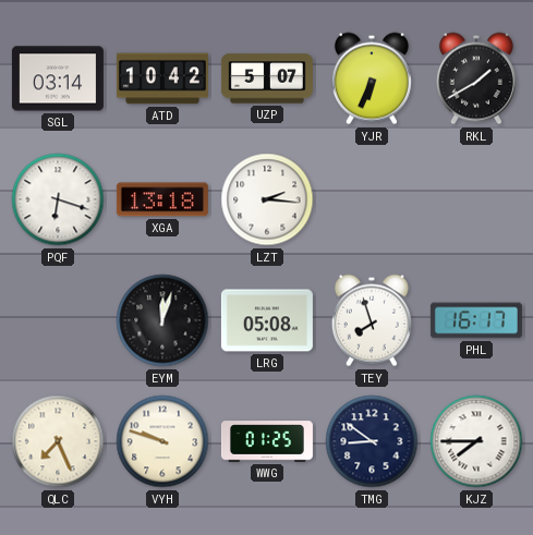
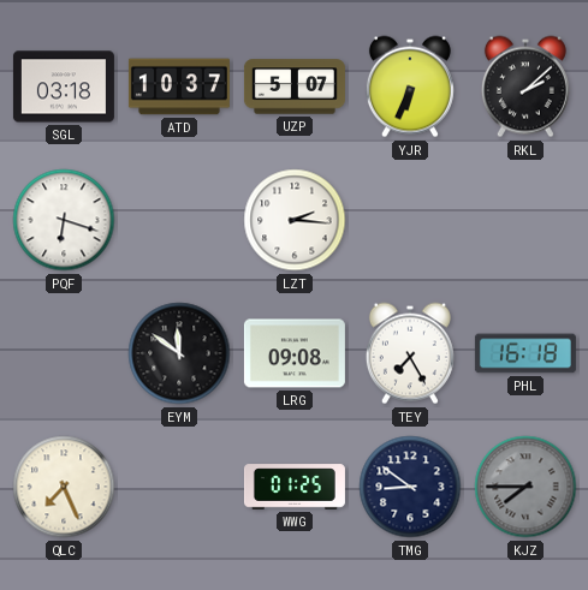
SGL: 03:14 -> 03:18
ATD: 10:42 -> 10:37
RKL: 1:40 -> 2:08
XGA: 13:18 -> none
EYM: 12:03 -> 11:51
LRG: 05:08 -> 09:08
TEY: 7:57 -> 7:25
PHL: 16:17 -> 16:18
VYH: 9:48 -> none
KJZ dial: white -> grey
